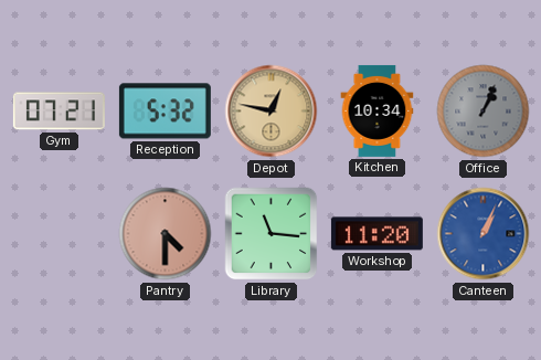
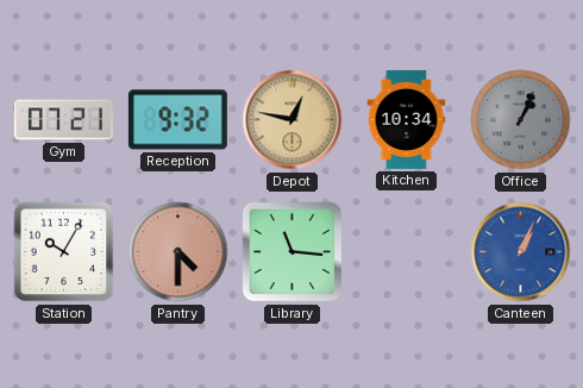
Reception: 5:32 -> 9:32
Station: none -> 10:05
Workshop: 11:20 -> none
